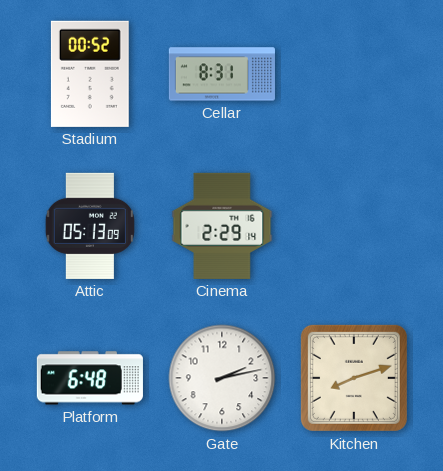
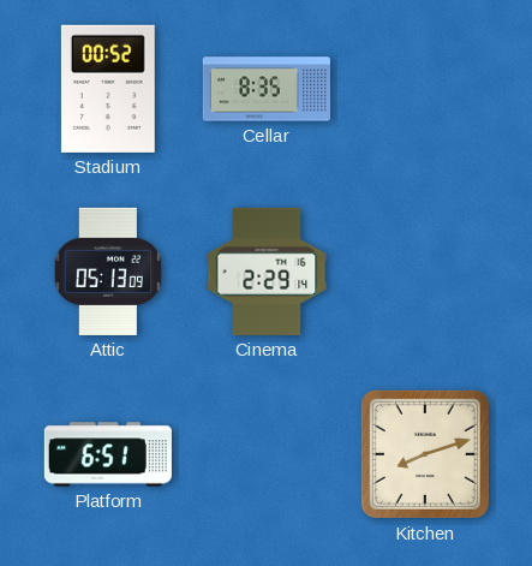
Cellar: 8:31 -> 8:35
Platform: 6:48 -> 6:51
Gate: 2:13 -> none
